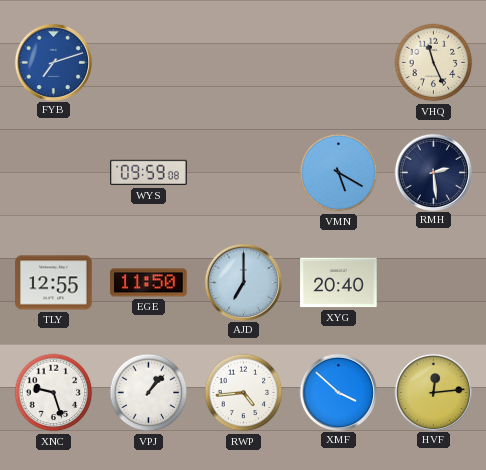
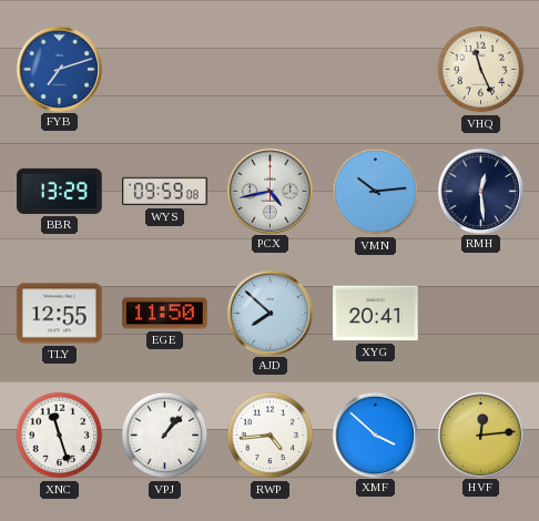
BBR: none -> 13:29
PCX: none -> 4:43
VMN: 5:20 -> 10:14
RMH: 2:29 -> 12:29
AJD: 7:00 -> 7:52
XYG: 20:40 -> 20:41
XNC: 9:27 -> 11:27
